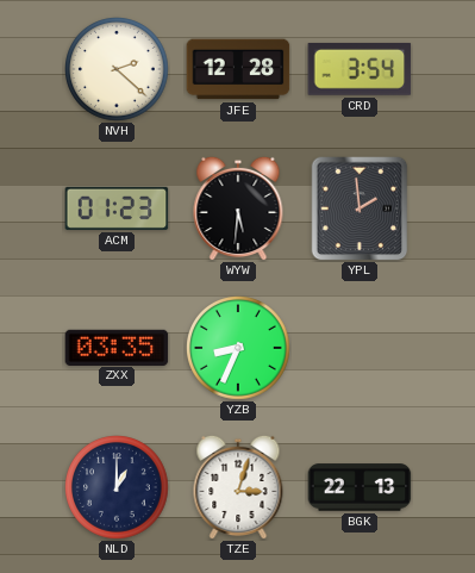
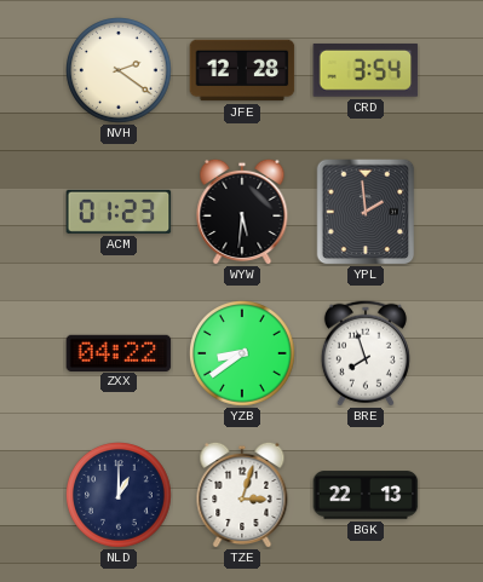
NVH: 2:22 -> 2:21
ZXX: 03:35 -> 04:22
YZB: 8:34 -> 8:39
BRE: none -> 7:57
